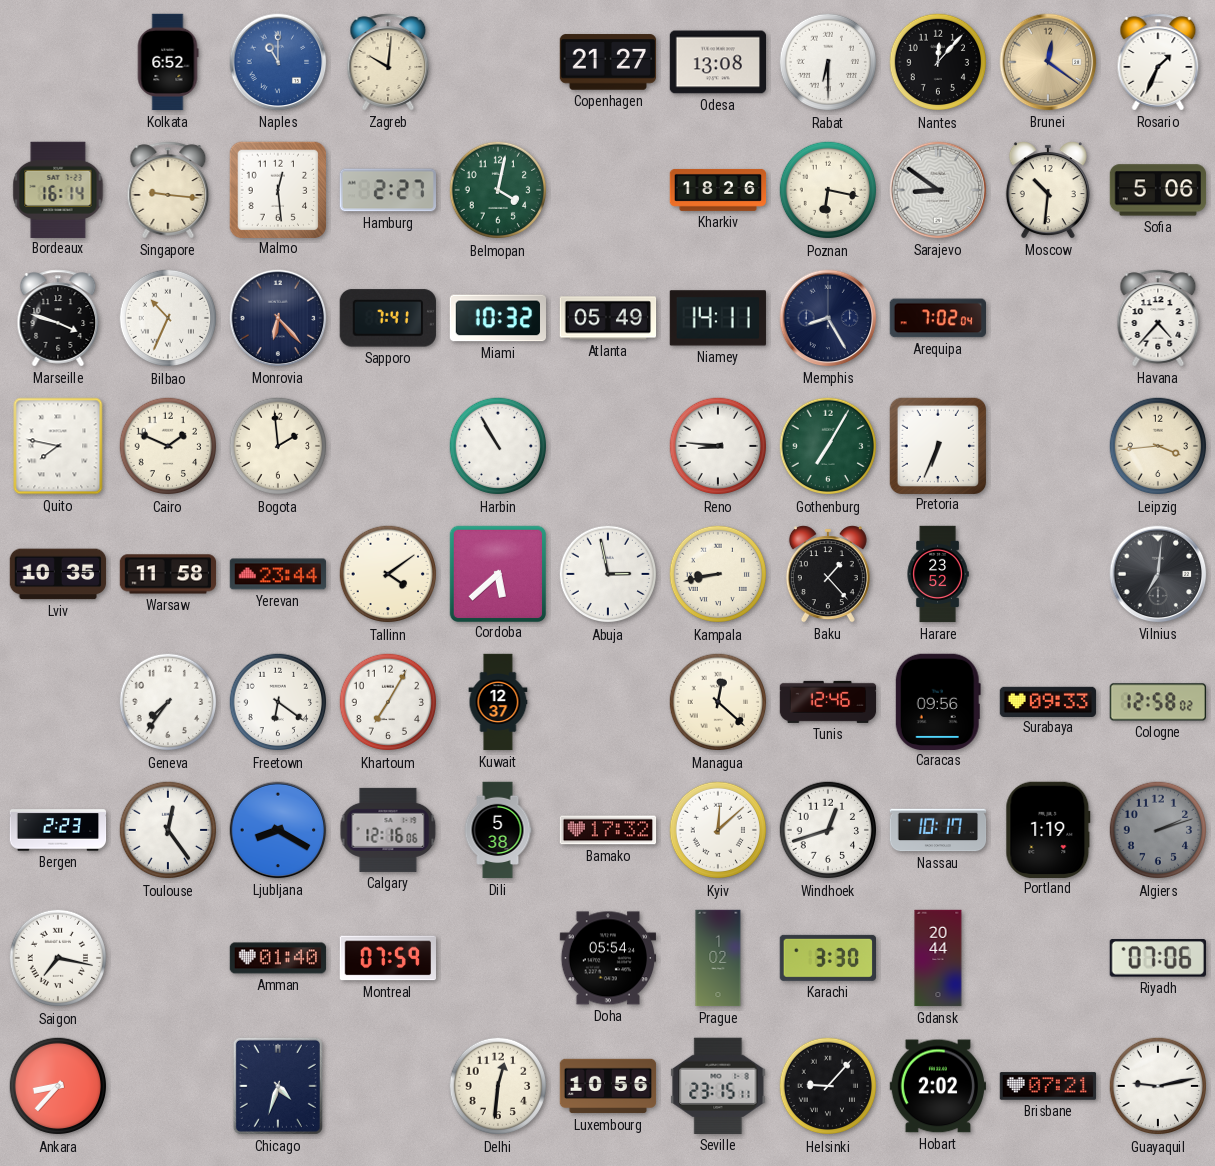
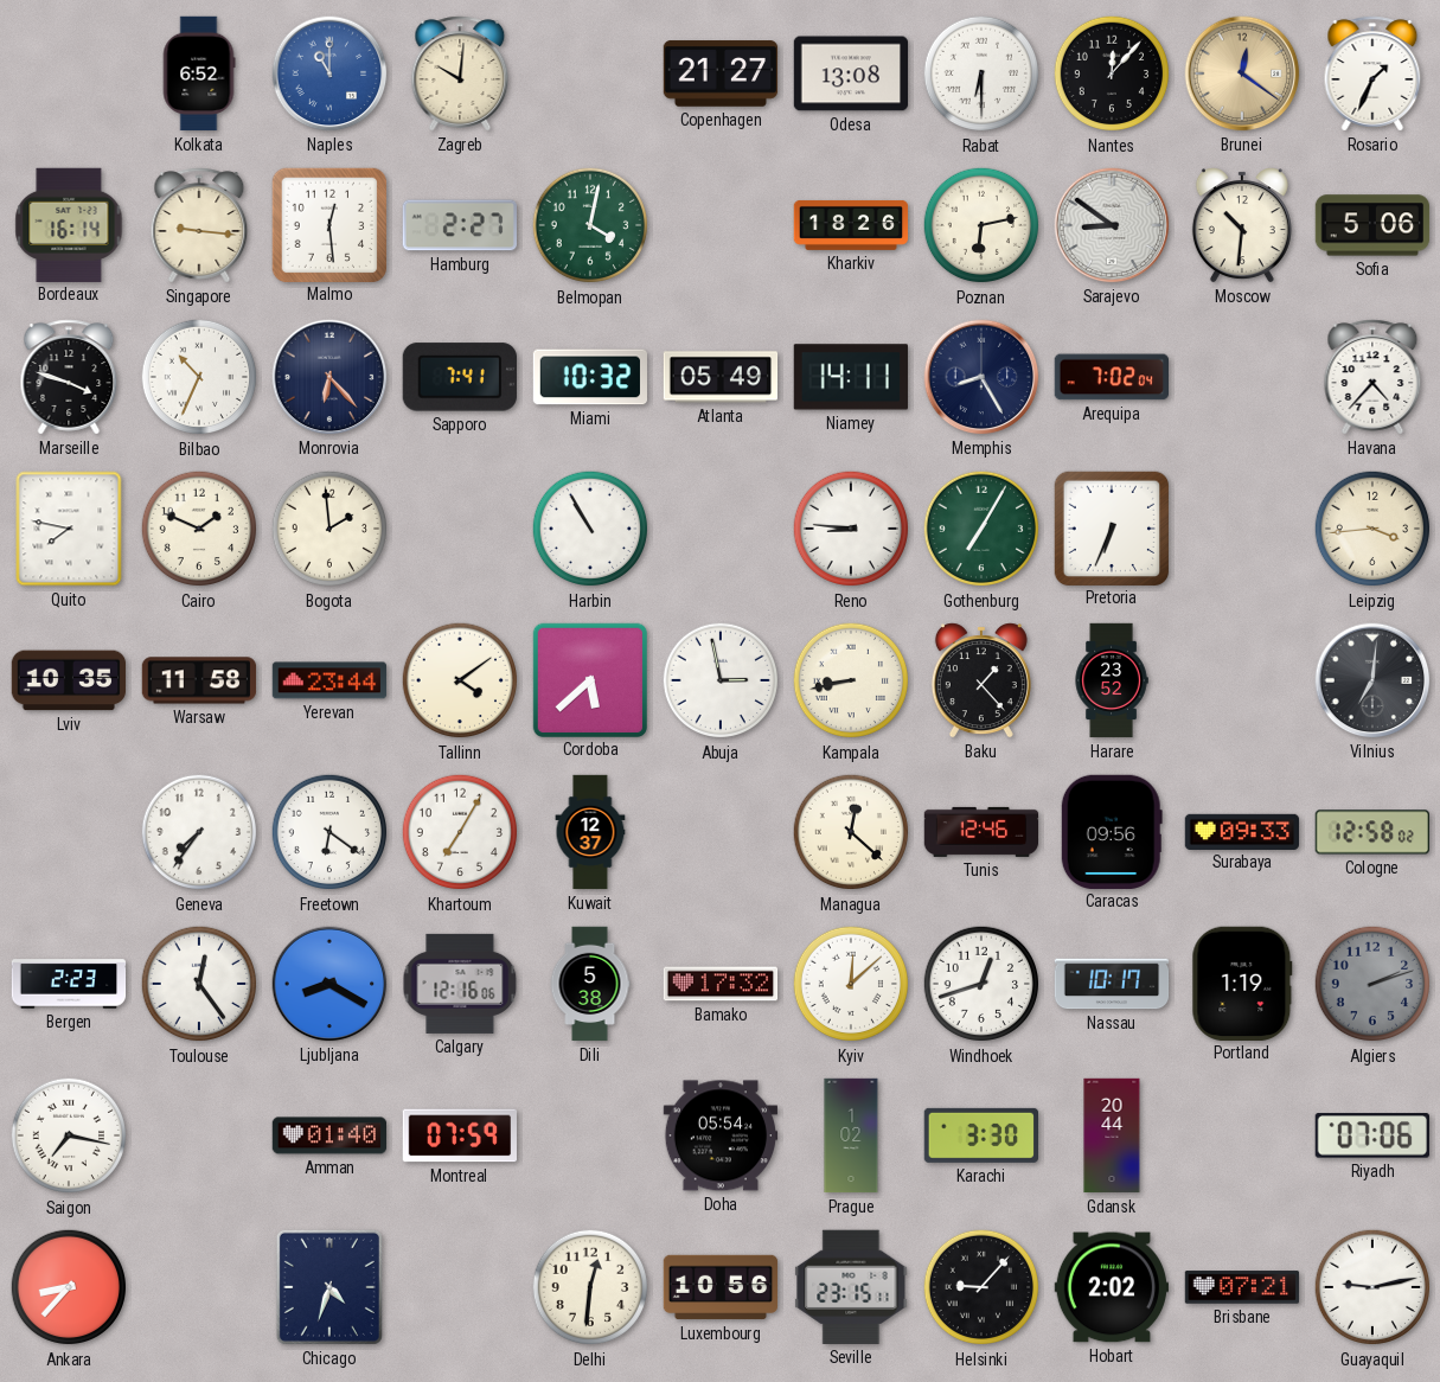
Poznan: 6:17 -> 6:13
